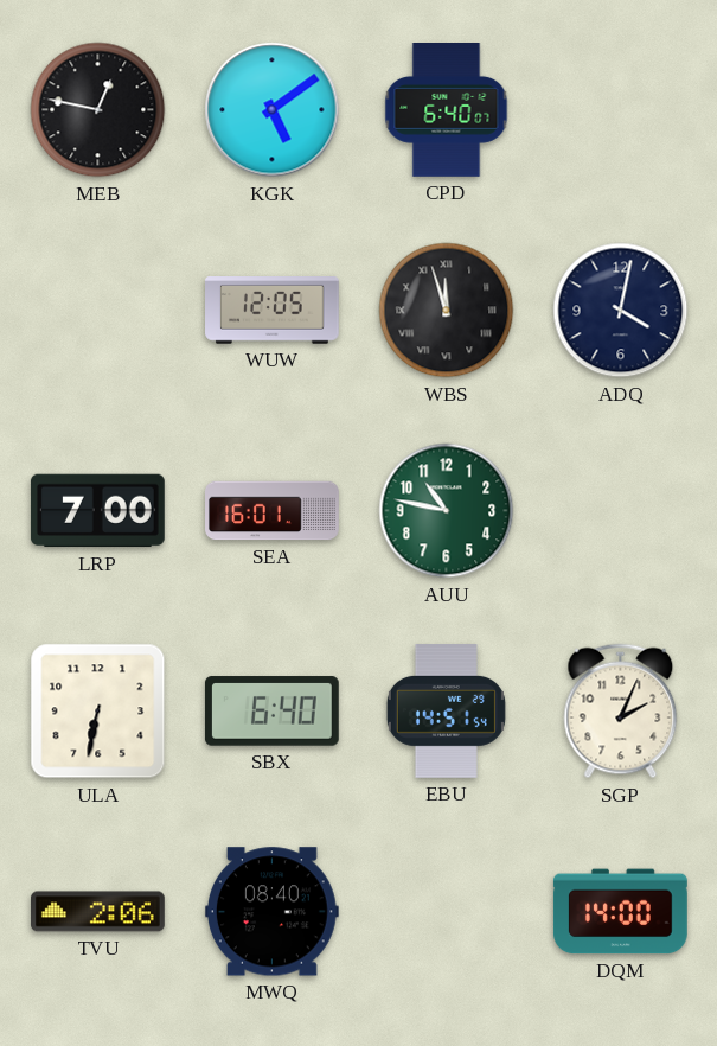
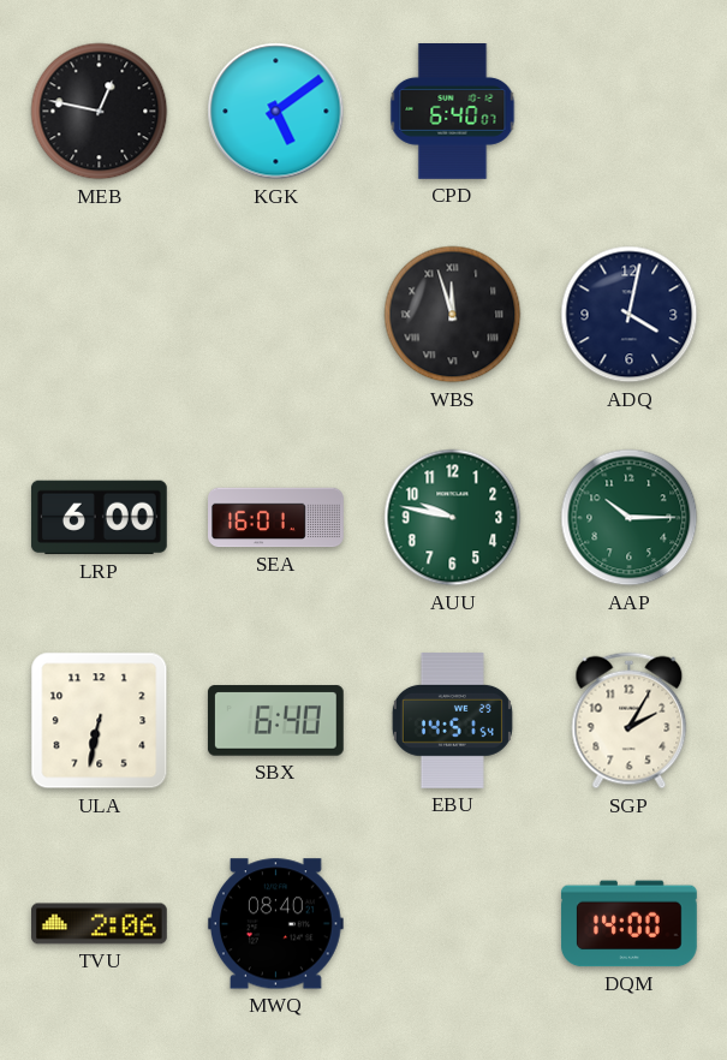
WUW: 12:05 -> none
LRP: 7:00 -> 6:00
AUU: 10:47 -> 9:47
AAP: none -> 10:15
SGP: 2:04 -> 2:05
